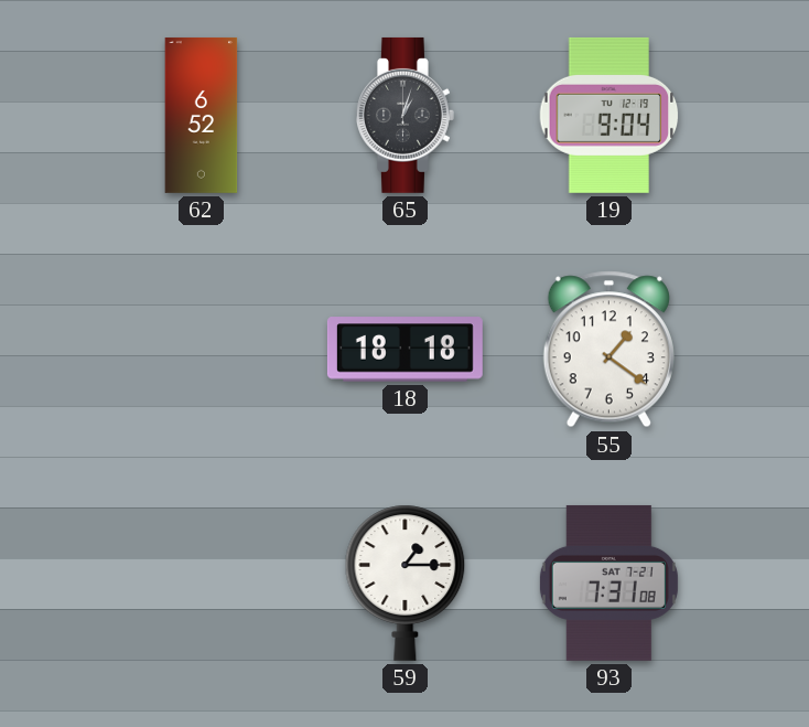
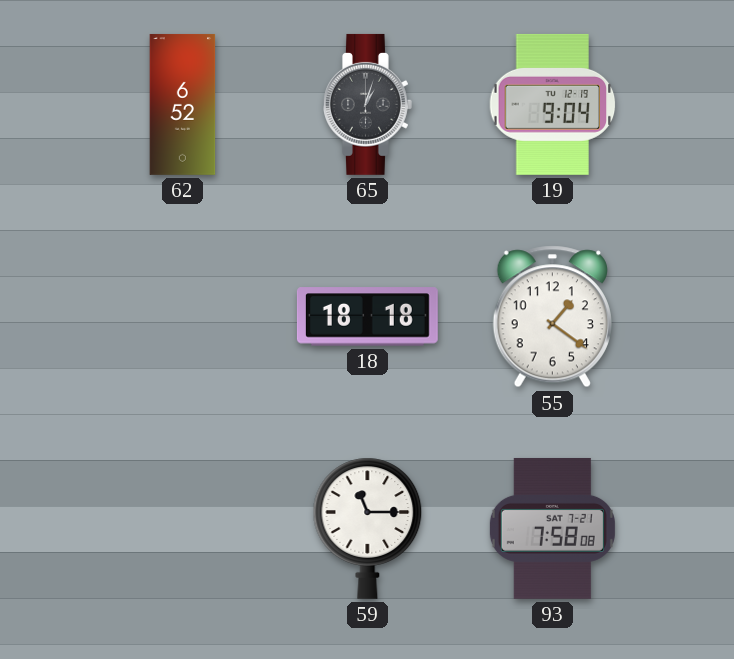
59: 1:15 -> 11:15
93: 7:31 -> 7:58
